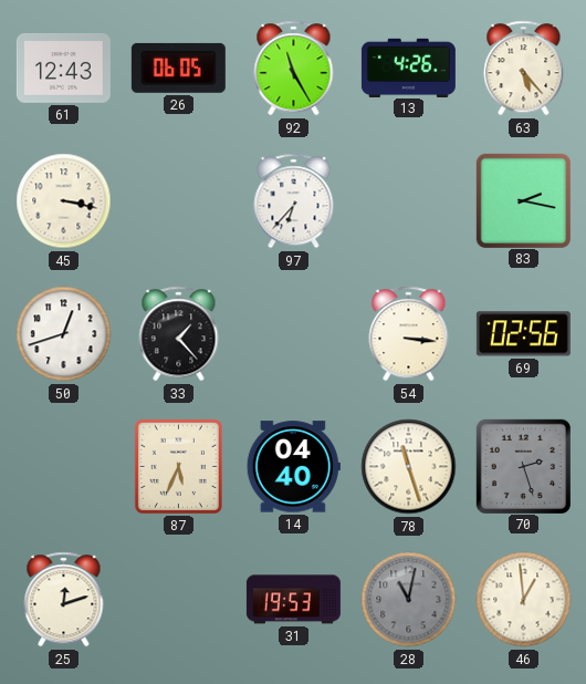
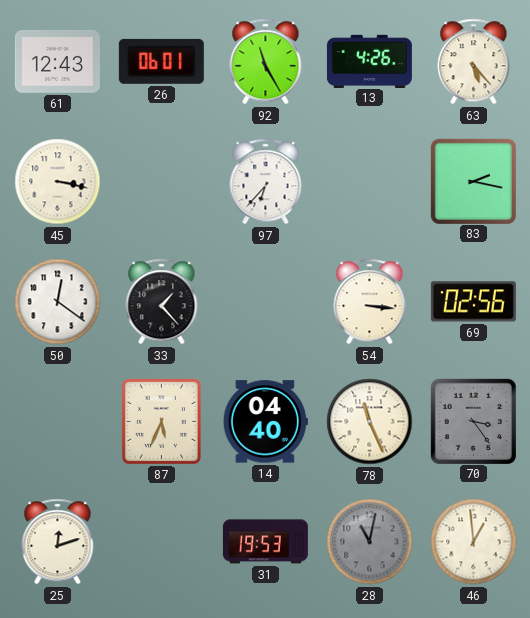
26: 06:05 -> 06:01
50: 12:42 -> 12:21
78: 11:27 -> 11:26
70: 2:27 -> 3:24
